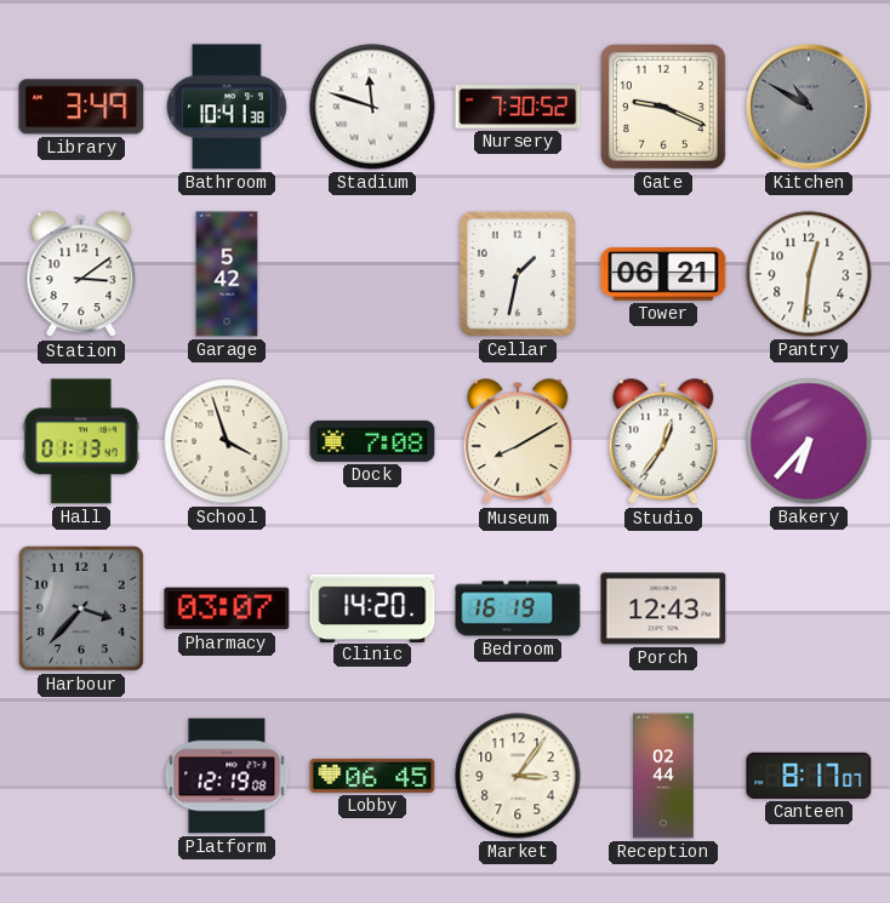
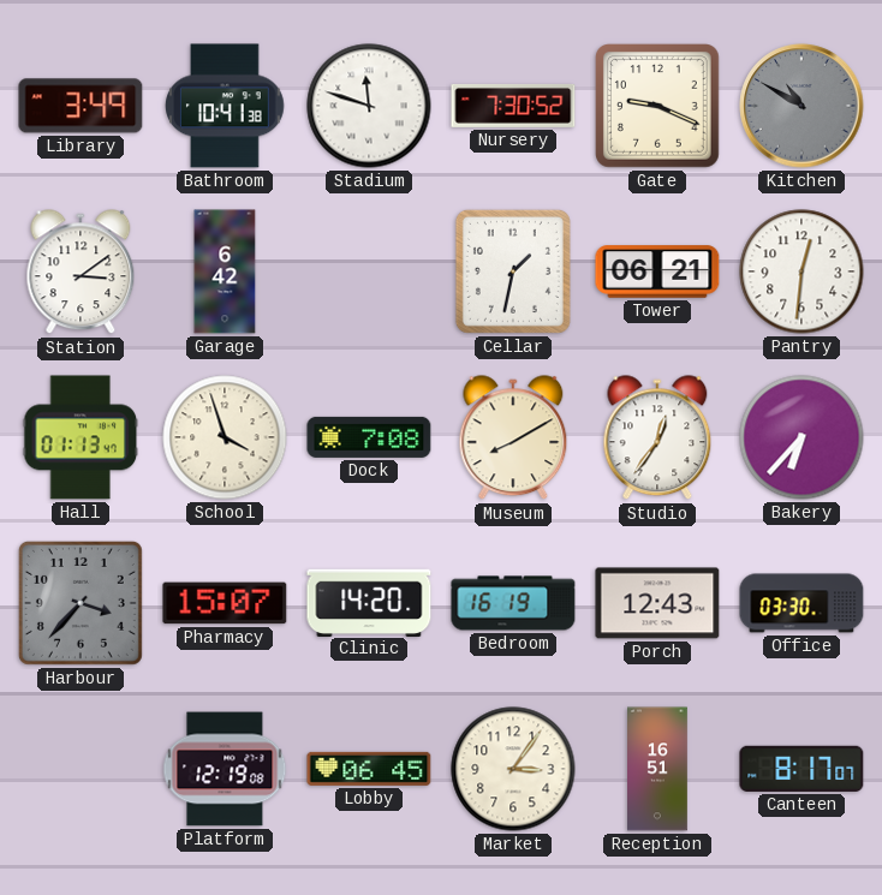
Garage: 5:42 -> 6:42
Pharmacy: 03:07 -> 15:07
Office: none -> 03:30
Reception: 02:44 -> 16:51
